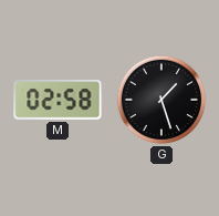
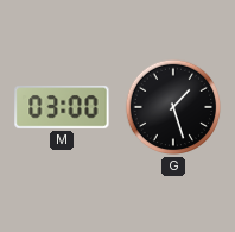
M: 02:58 -> 03:00
